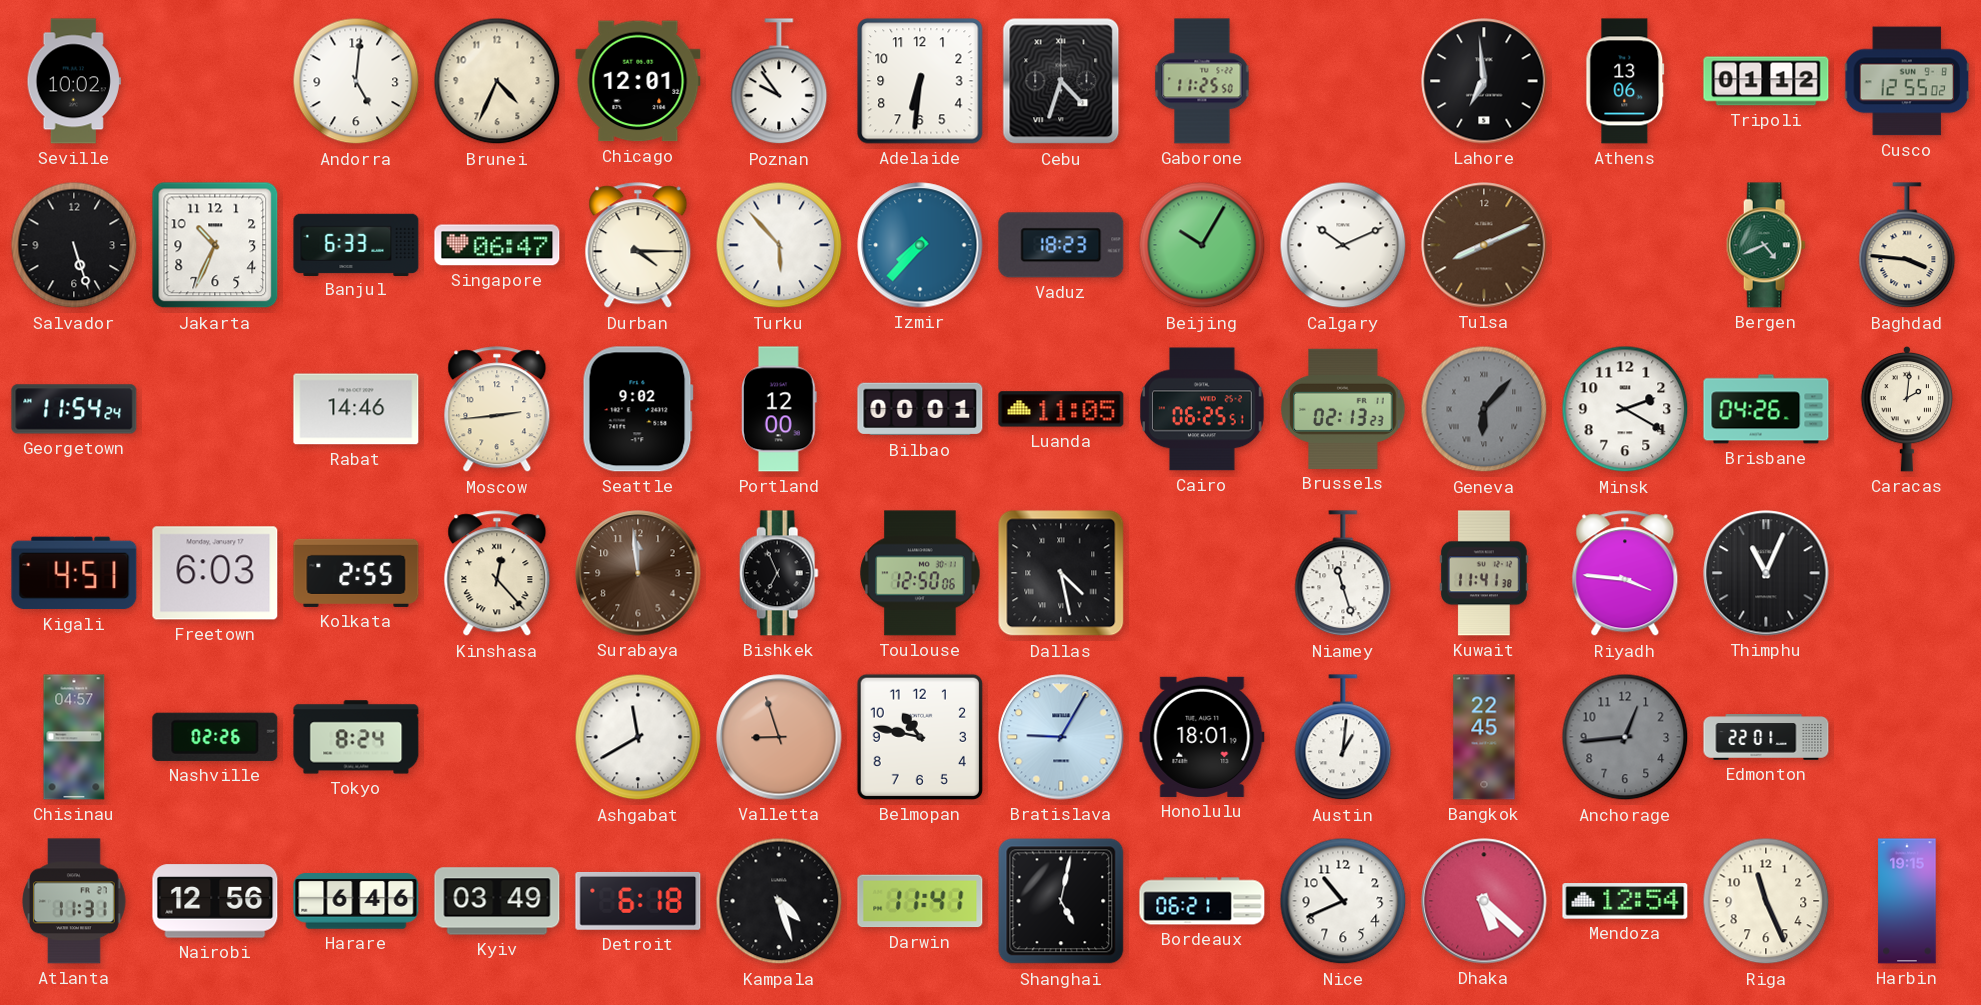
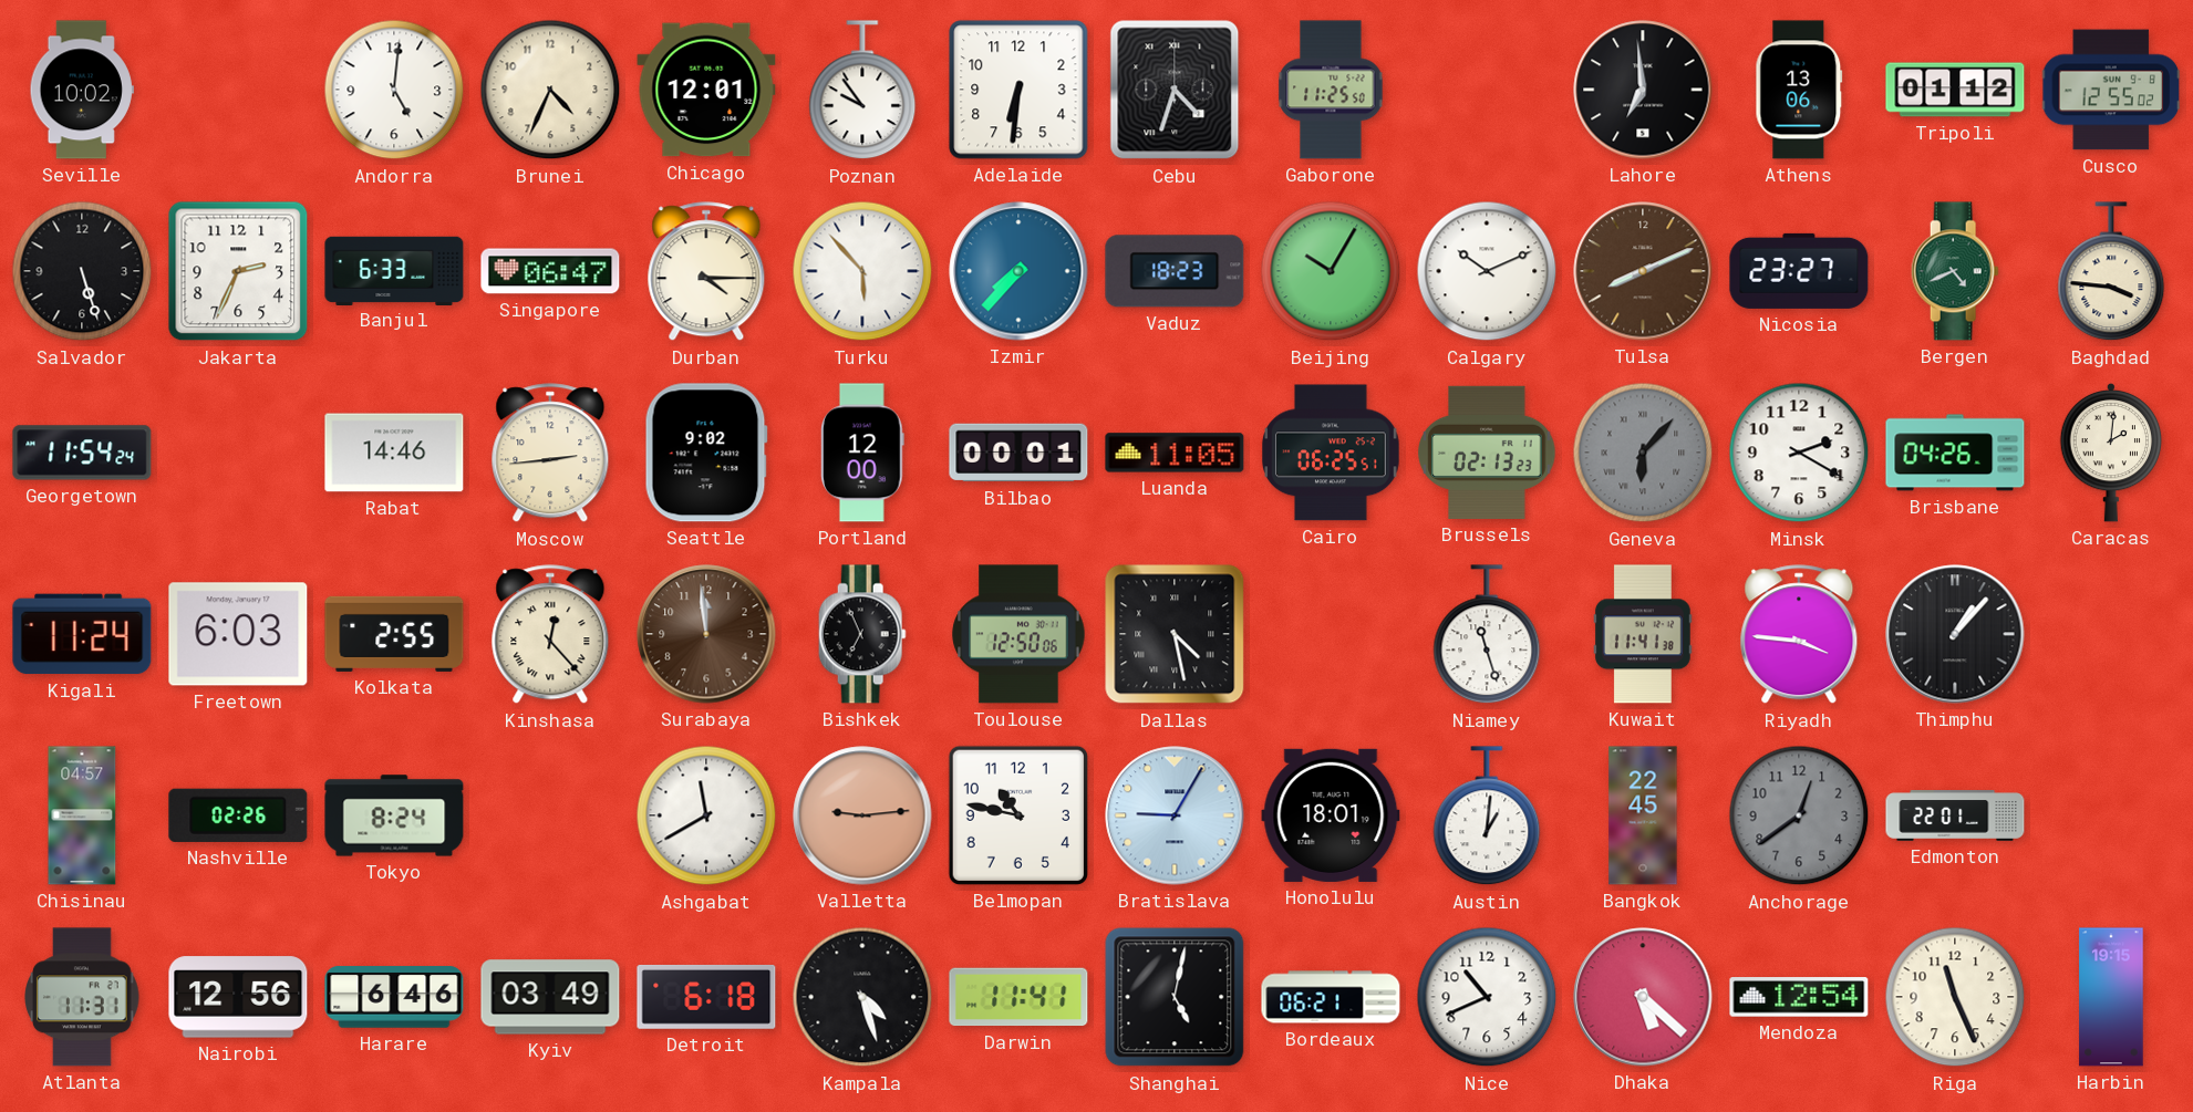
Jakarta: 10:34 -> 2:34
Nicosia: none -> 23:27
Kigali: 4:51 -> 11:24
Thimphu: 11:04 -> 1:07
Valletta: 8:57 -> 9:14
Anchorage: 12:44 -> 12:39
